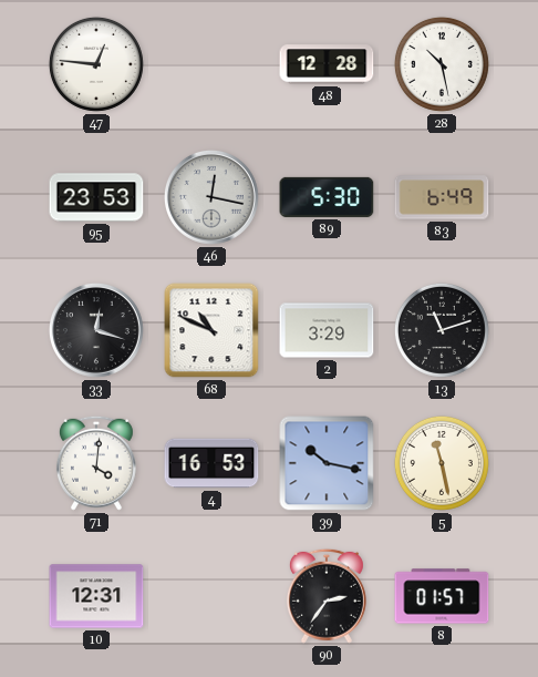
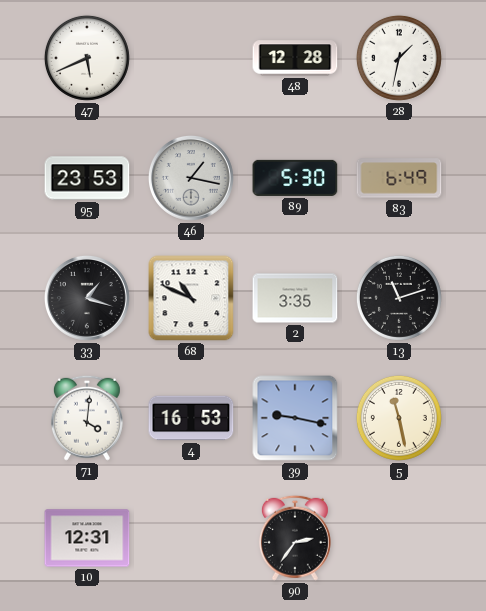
47: 12:46 -> 5:41
28: 10:28 -> 1:32
46: 12:17 -> 1:17
33: 12:18 -> 1:18
2: 3:29 -> 3:35
39: 10:17 -> 9:17
8: 01:57 -> none
